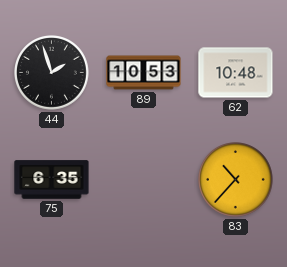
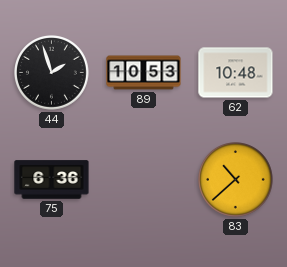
75: 6:35 -> 6:36
83: 10:37 -> 10:38
